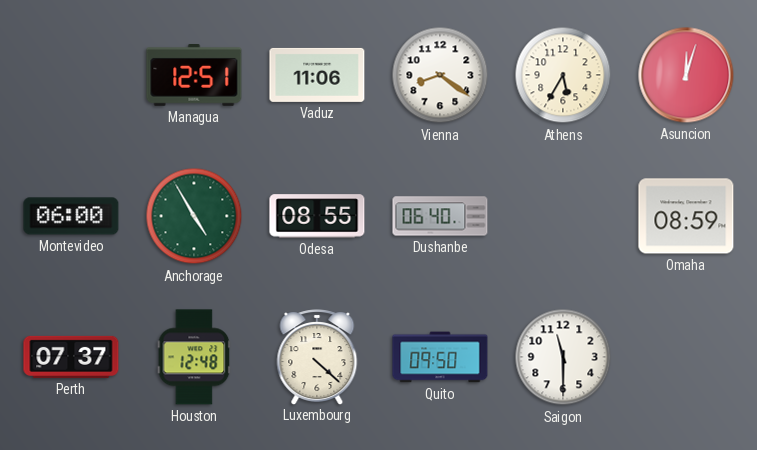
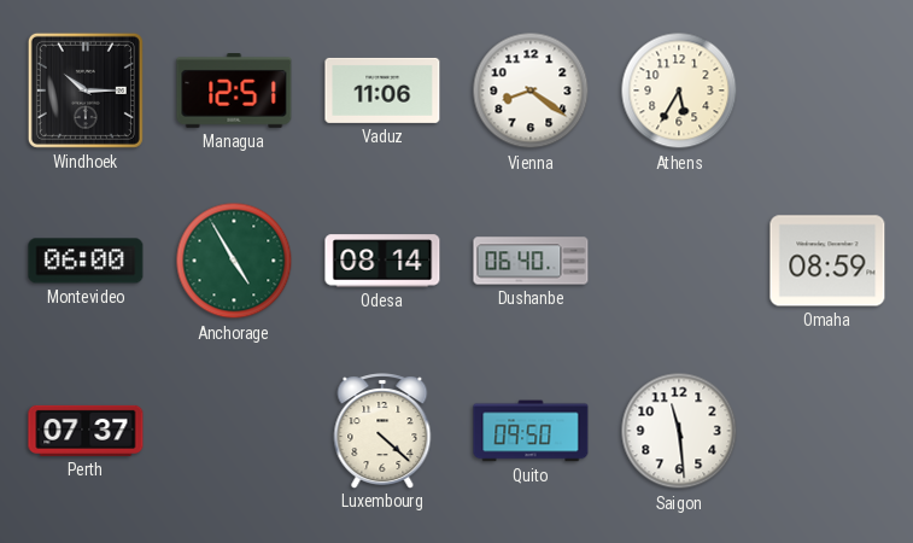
Windhoek: none -> 10:15
Asuncion: 12:03 -> none
Odesa: 08:55 -> 08:14
Houston: 12:48 -> none
Saigon: 11:30 -> 11:29
